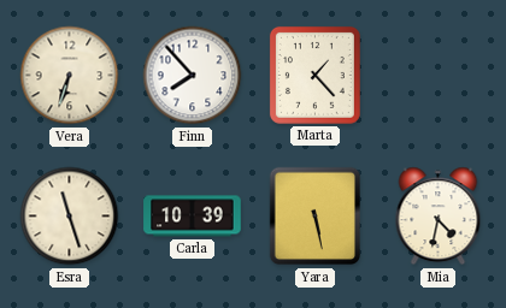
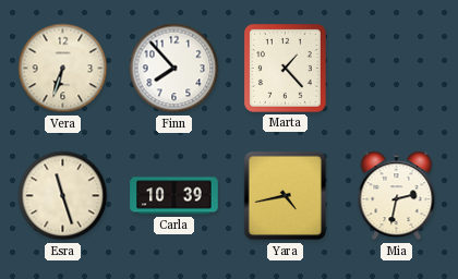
Yara: 5:28 -> 4:43
Mia: 4:32 -> 2:32
